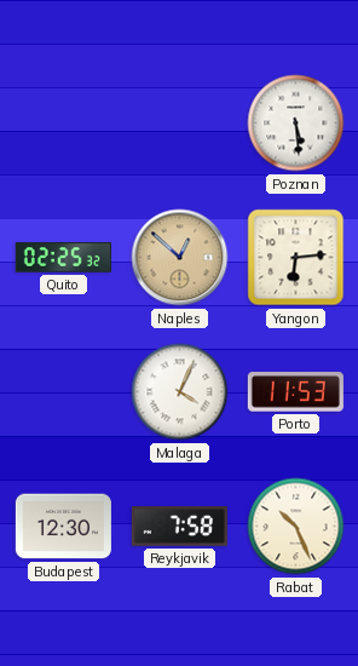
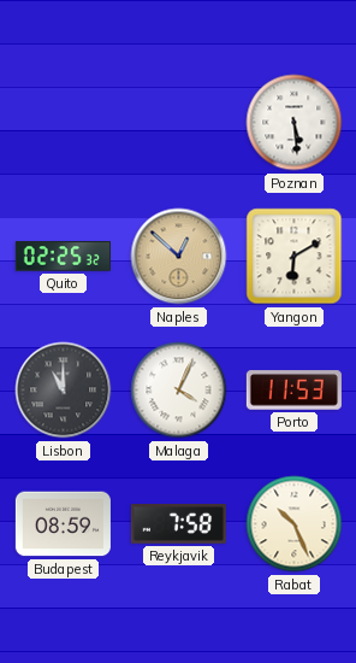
Yangon: 6:14 -> 6:10
Lisbon: none -> 11:00
Budapest: 12:30 -> 08:59
